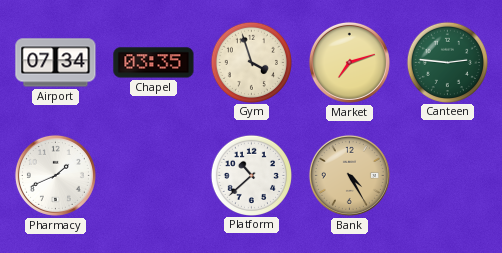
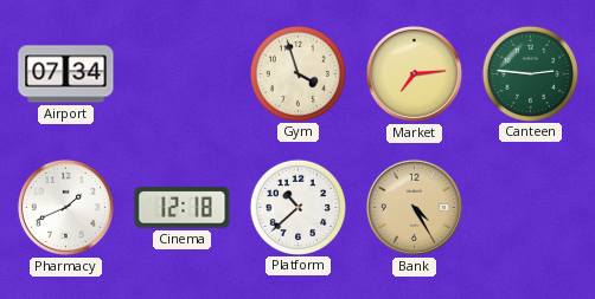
Chapel: 03:35 -> none
Market: 7:12 -> 7:14
Cinema: none -> 12:18
